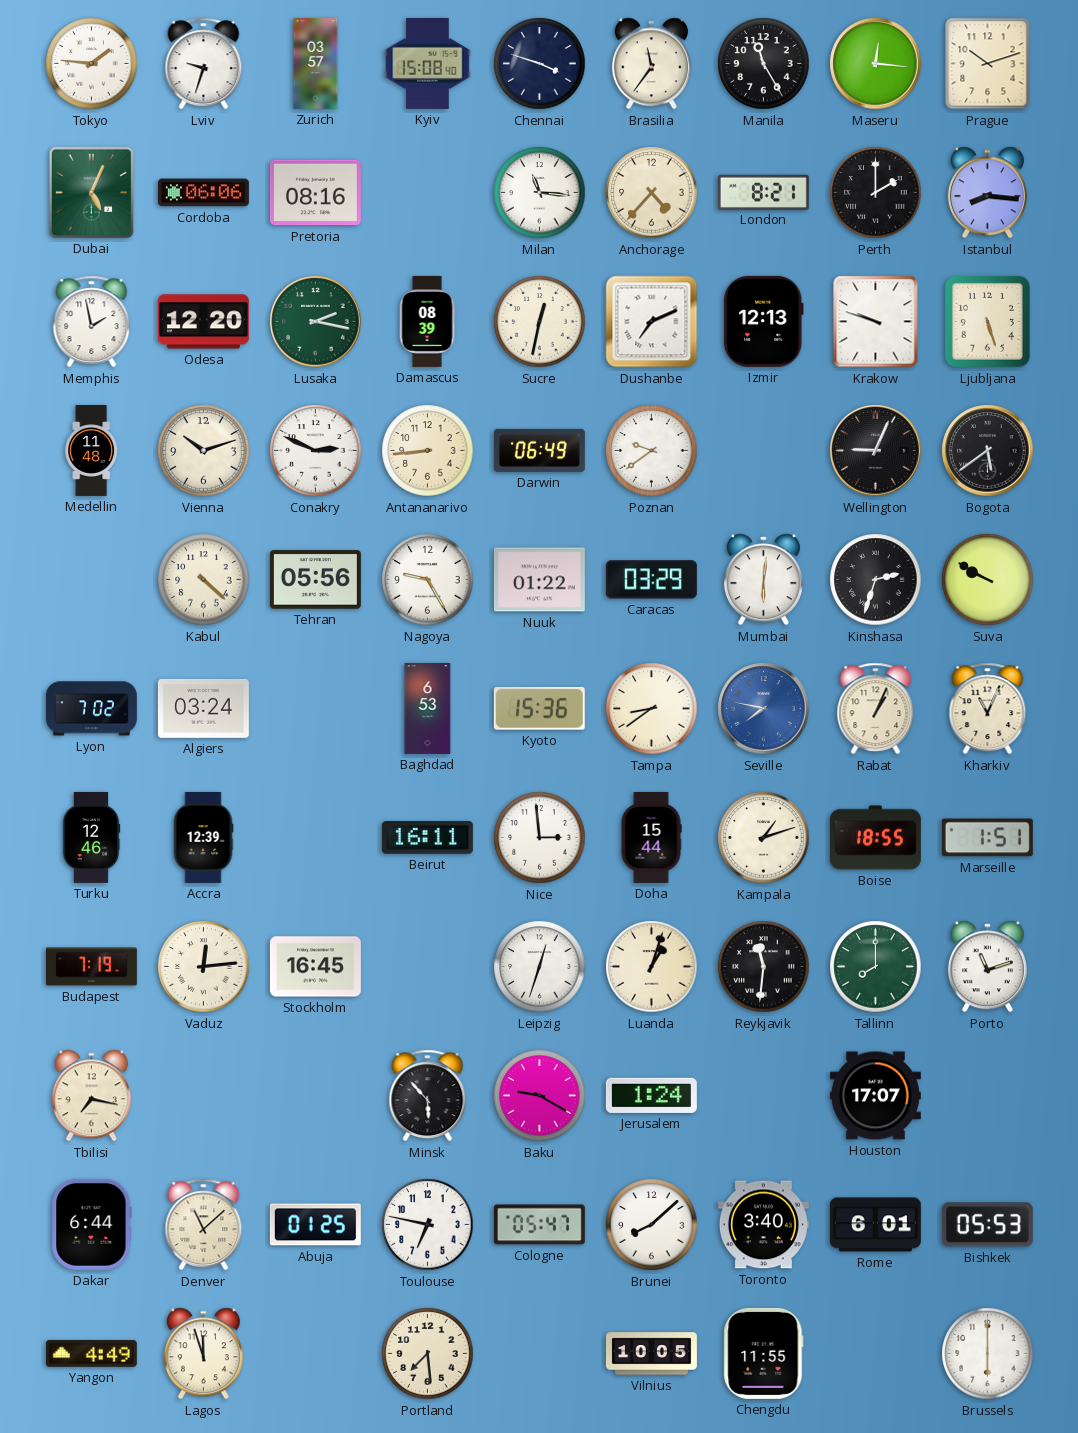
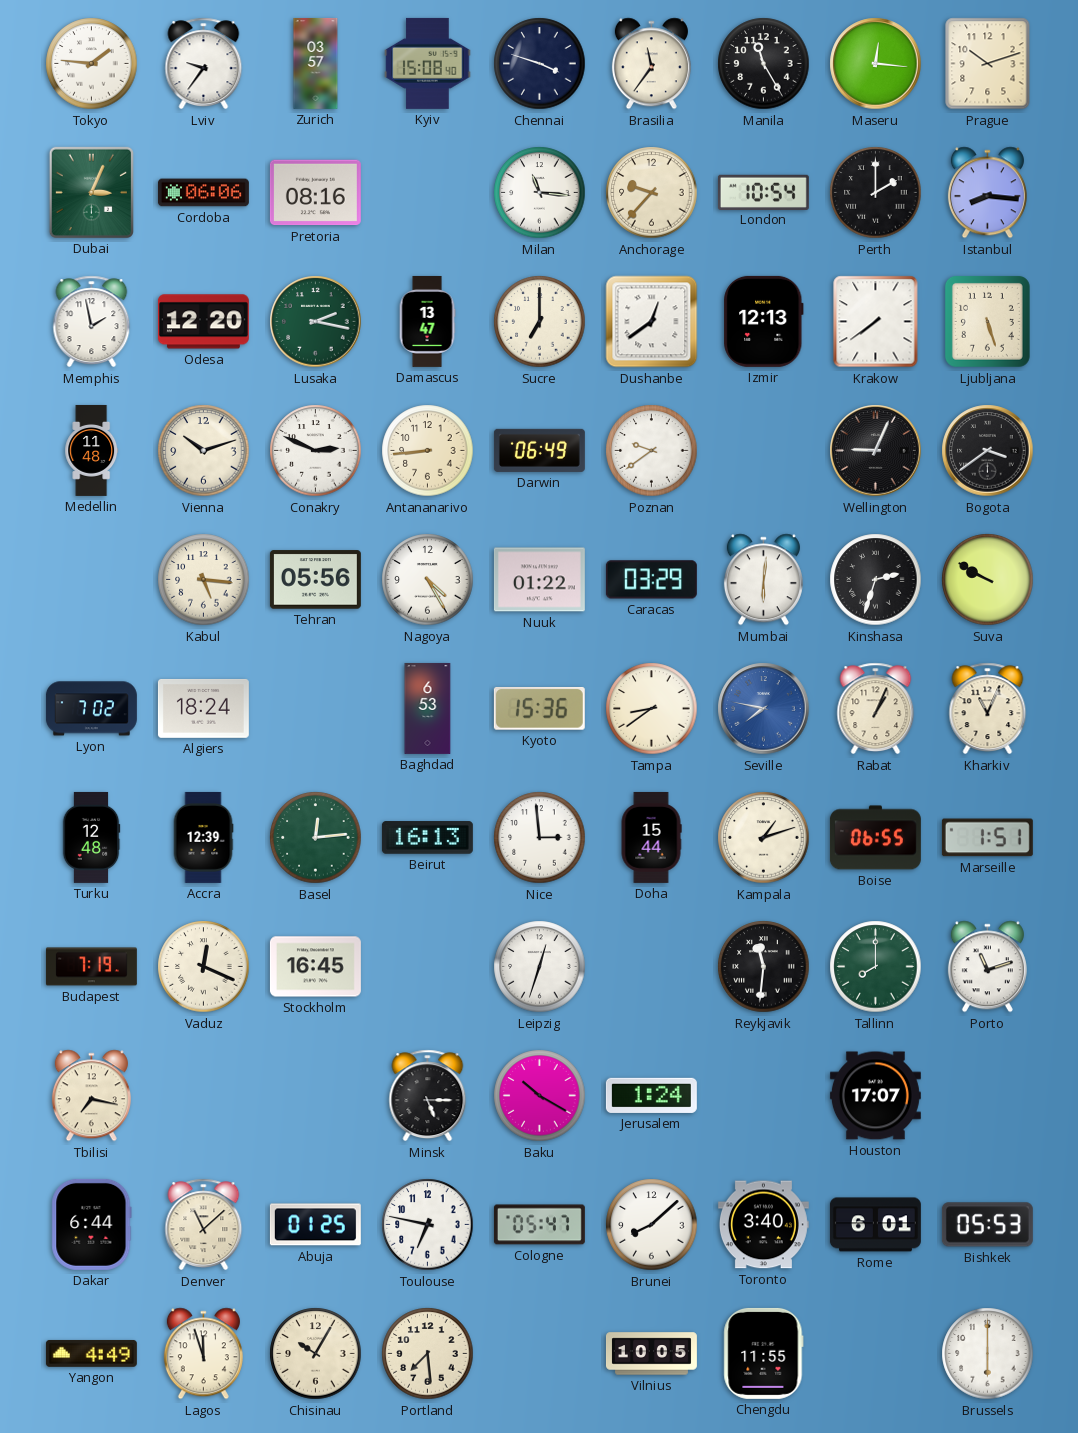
Lviv: 9:33 -> 9:36
Dubai: 5:04 -> 3:04
Anchorage: 4:37 -> 9:37
London: 8:21 -> 10:54
Damascus: 08:39 -> 13:47
Sucre: 12:32 -> 7:00
Dushanbe: 7:11 -> 12:39
Krakow: 9:48 -> 7:39
Bogota: 5:39 -> 3:39
Kabul: 4:22 -> 5:16
Nagoya: 9:25 -> 4:25
Algiers: 03:24 -> 18:24
Turku: 12:46 -> 12:48
Basel: none -> 12:14
Beirut: 16:11 -> 16:13
Boise: 18:55 -> 06:55
Vaduz: 12:14 -> 12:19
Luanda: 1:03 -> none
Minsk: 5:53 -> 5:15
Baku: 9:20 -> 10:20
Chisinau: none -> 10:05
